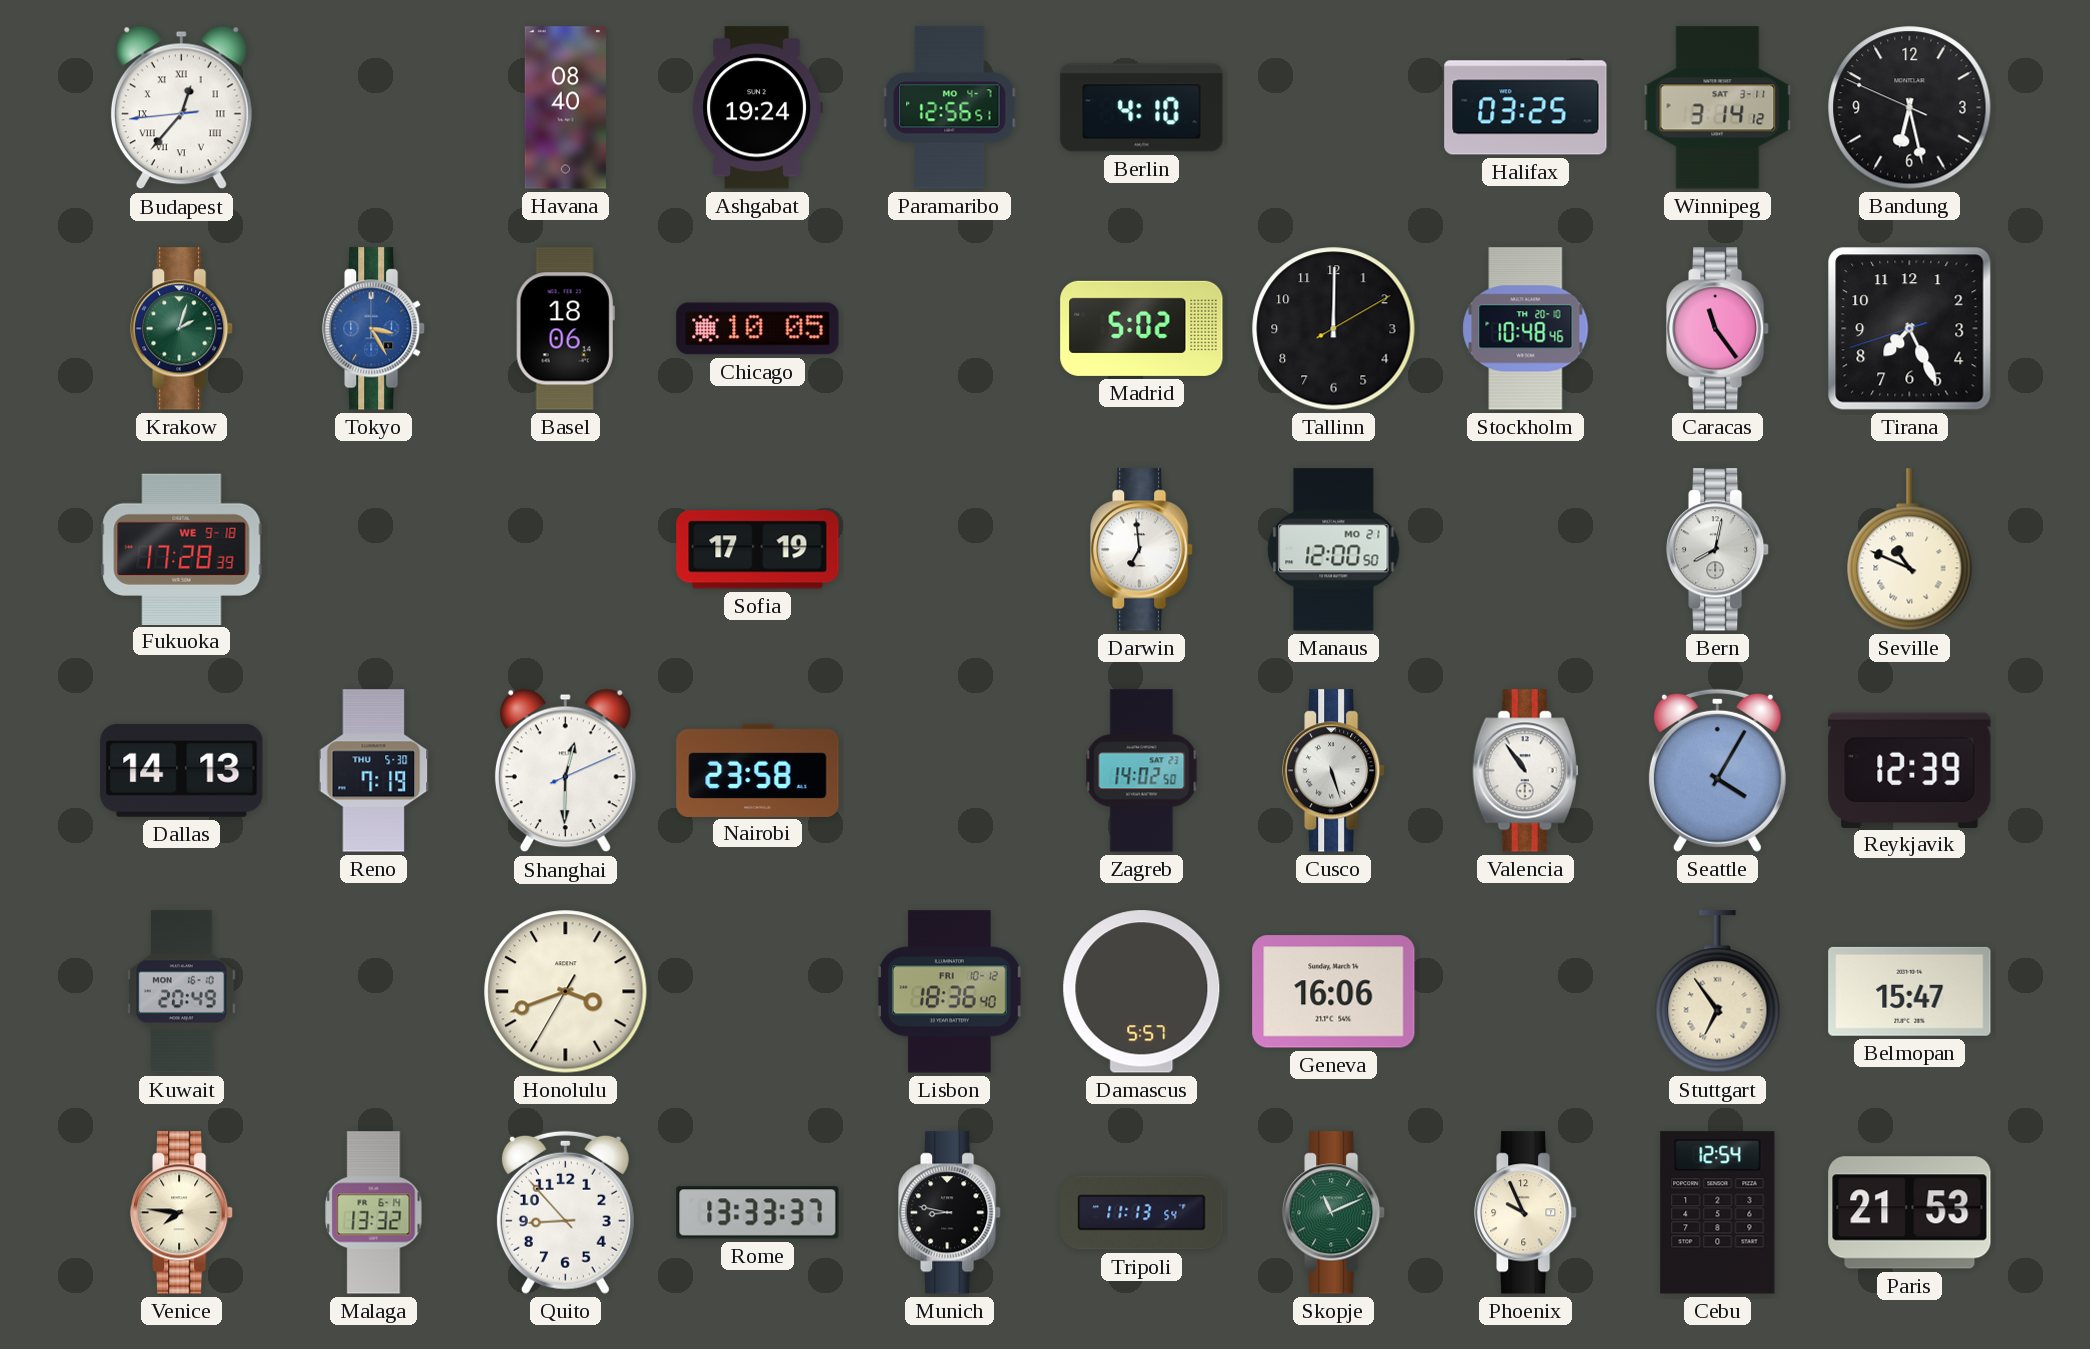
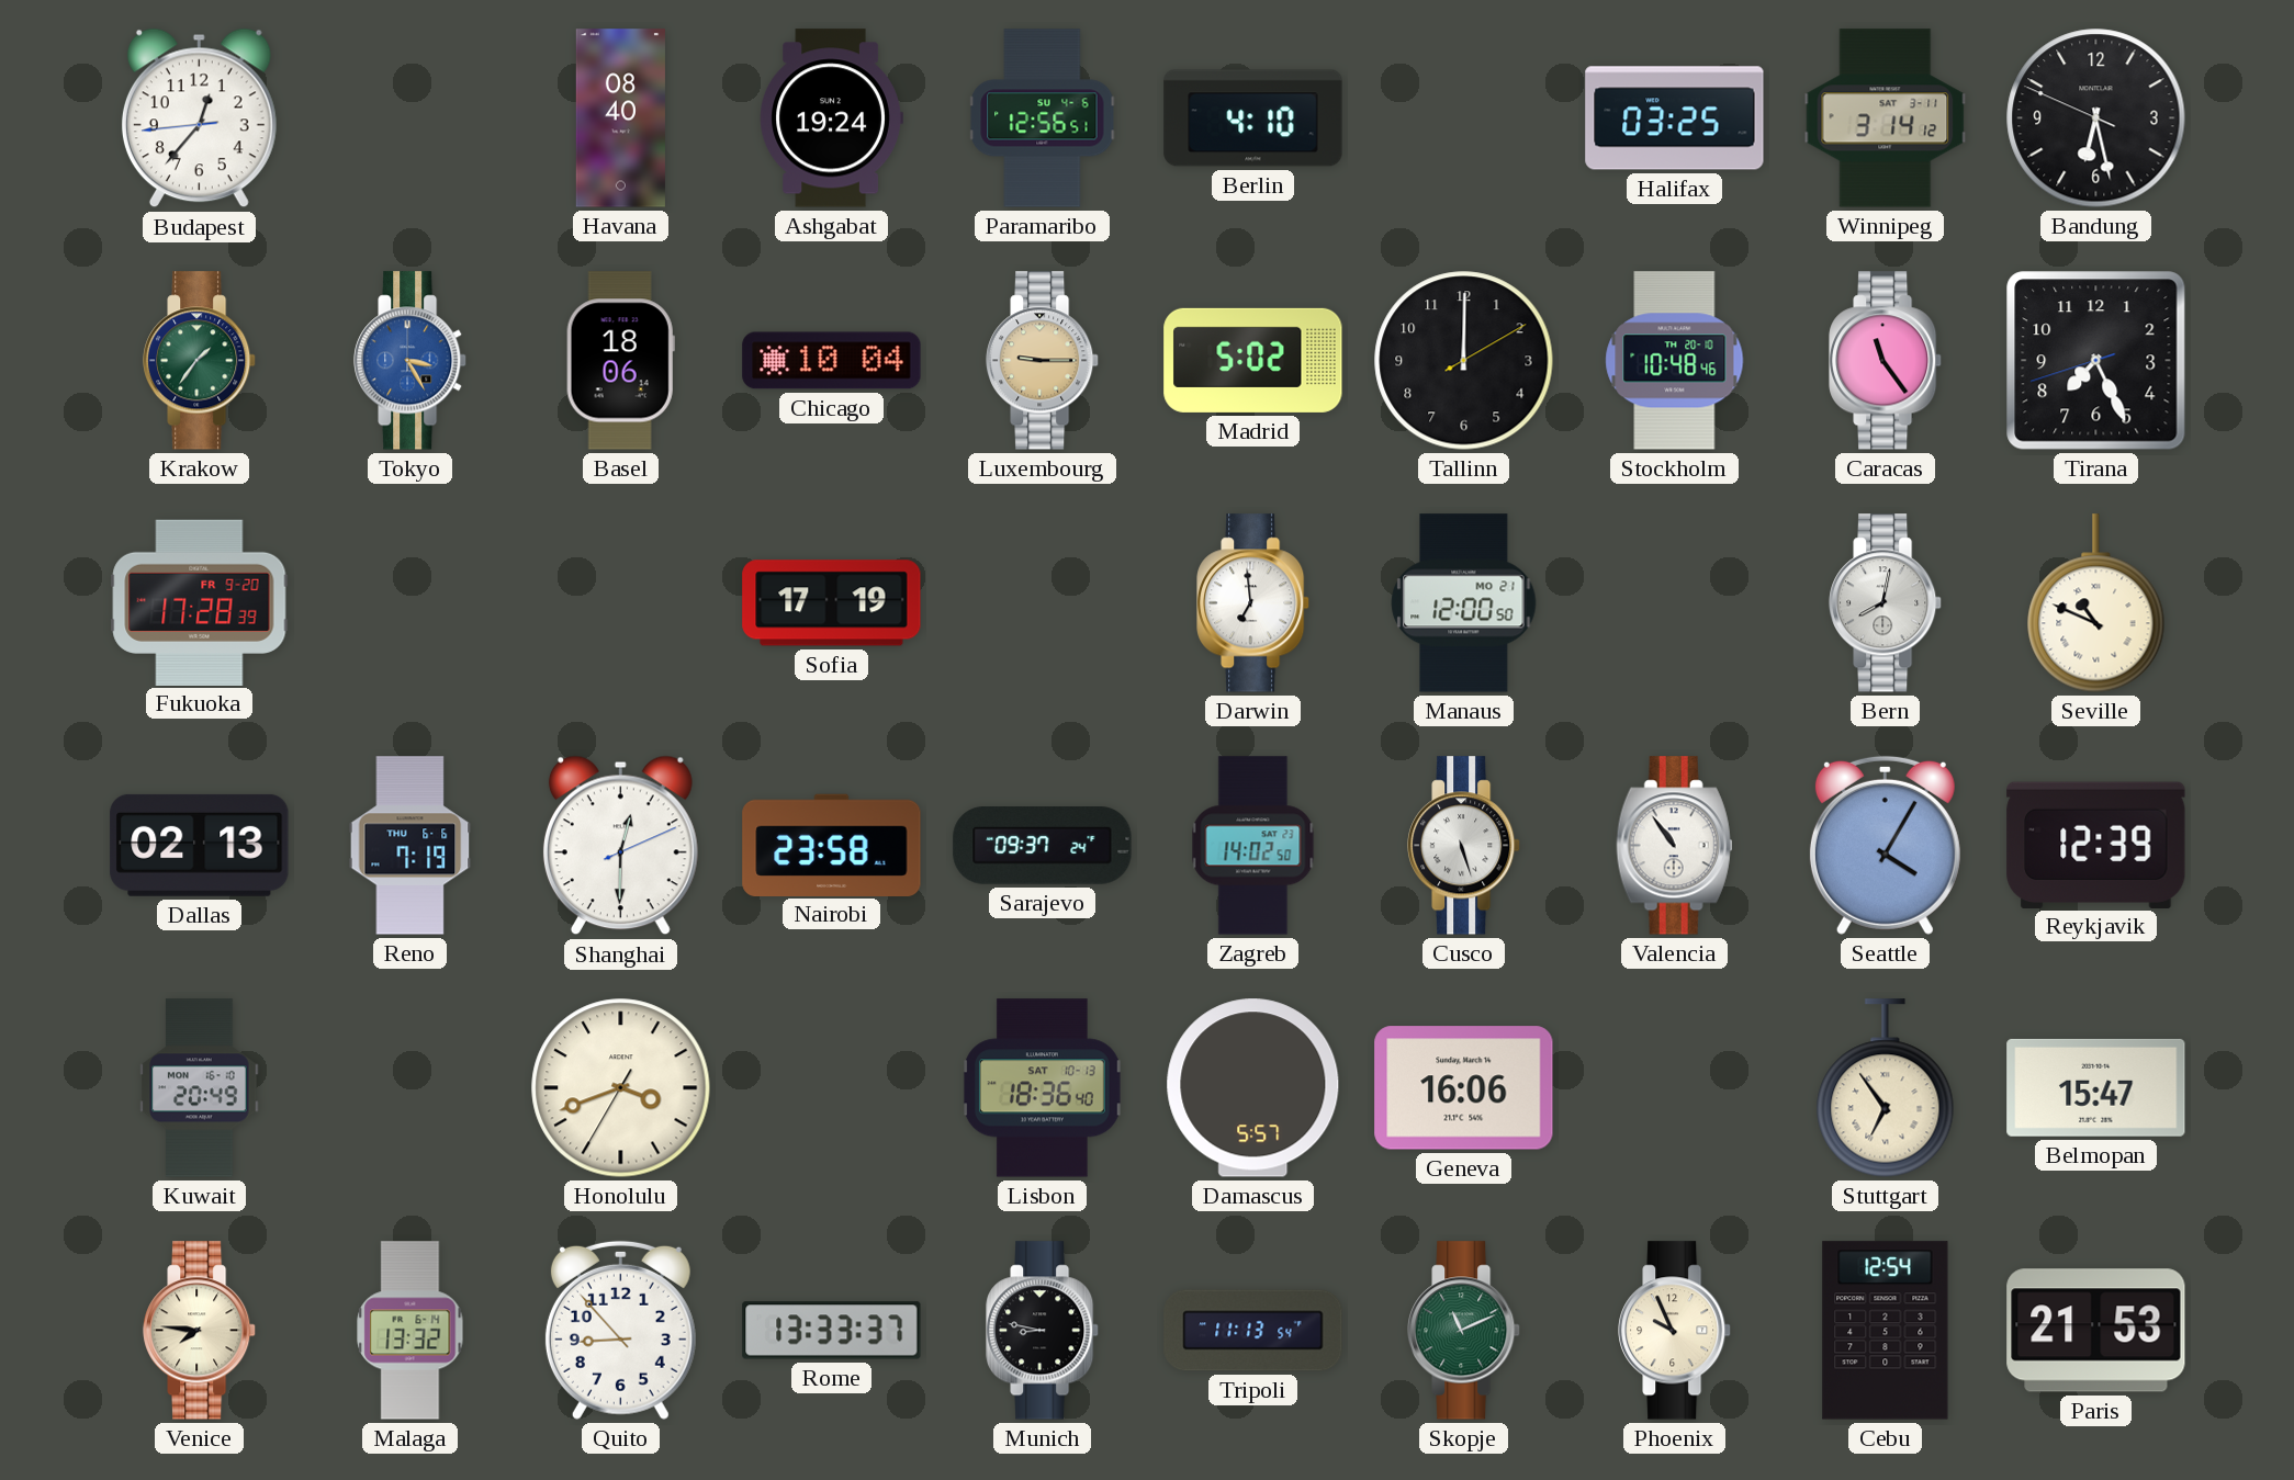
Budapest numerals: Roman -> Arabic
Paramaribo date: MO 4-7 -> SU 4-6
Krakow: 2:03 -> 1:36
Chicago: 10:05 -> 10:04
Luxembourg: none -> 9:15
Fukuoka date: WE 9-18 -> FR 9-20
Dallas: 14:13 -> 02:13
Reno date: THU 5-30 -> THU 6-6
Sarajevo: none -> 09:37
Lisbon date: FRI 10-12 -> SAT 10-13
